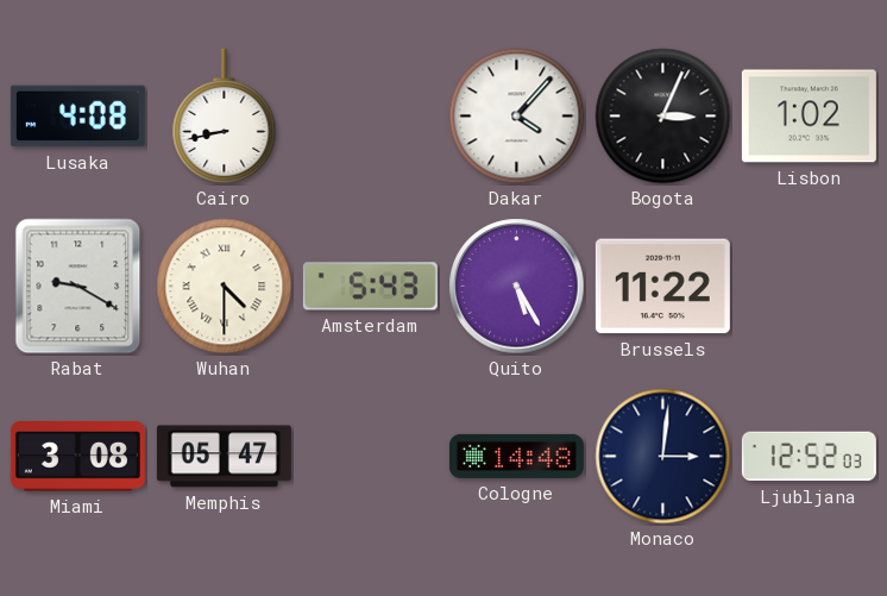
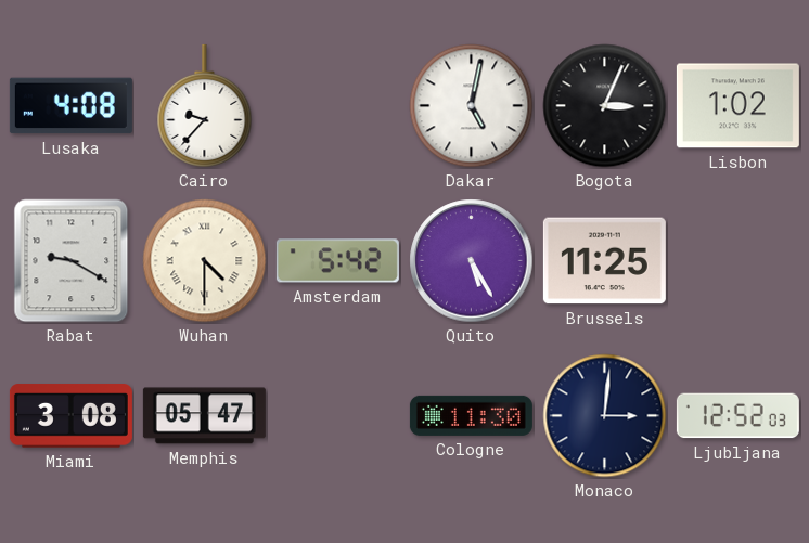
Cairo: 8:43 -> 9:37
Dakar: 4:07 -> 5:02
Amsterdam: 5:43 -> 5:42
Brussels: 11:22 -> 11:25
Cologne: 14:48 -> 11:30
